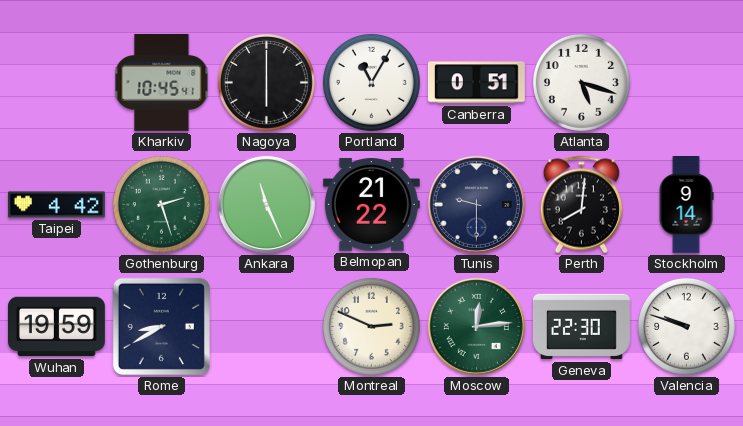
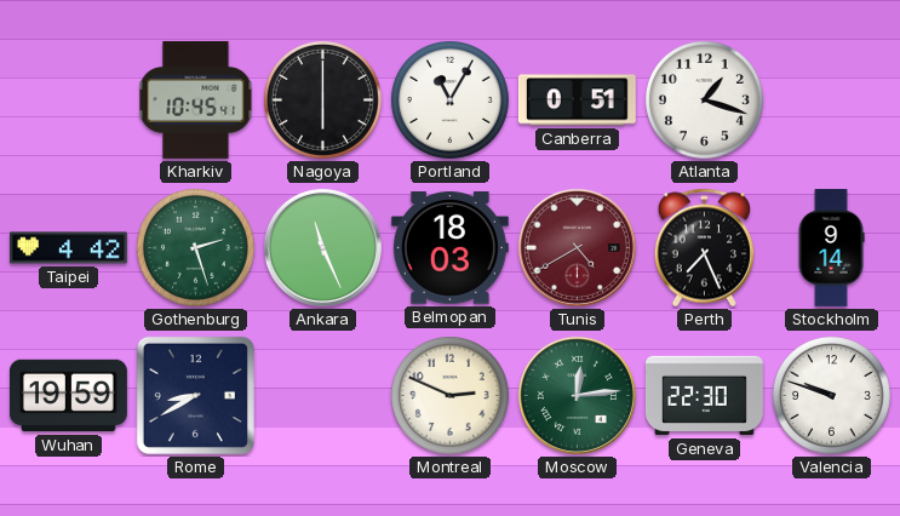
Atlanta: 5:18 -> 1:18
Belmopan: 21:22 -> 18:03
Tunis: 9:30 -> 4:40
Tunis dial: navy -> burgundy
Perth: 8:01 -> 7:26
